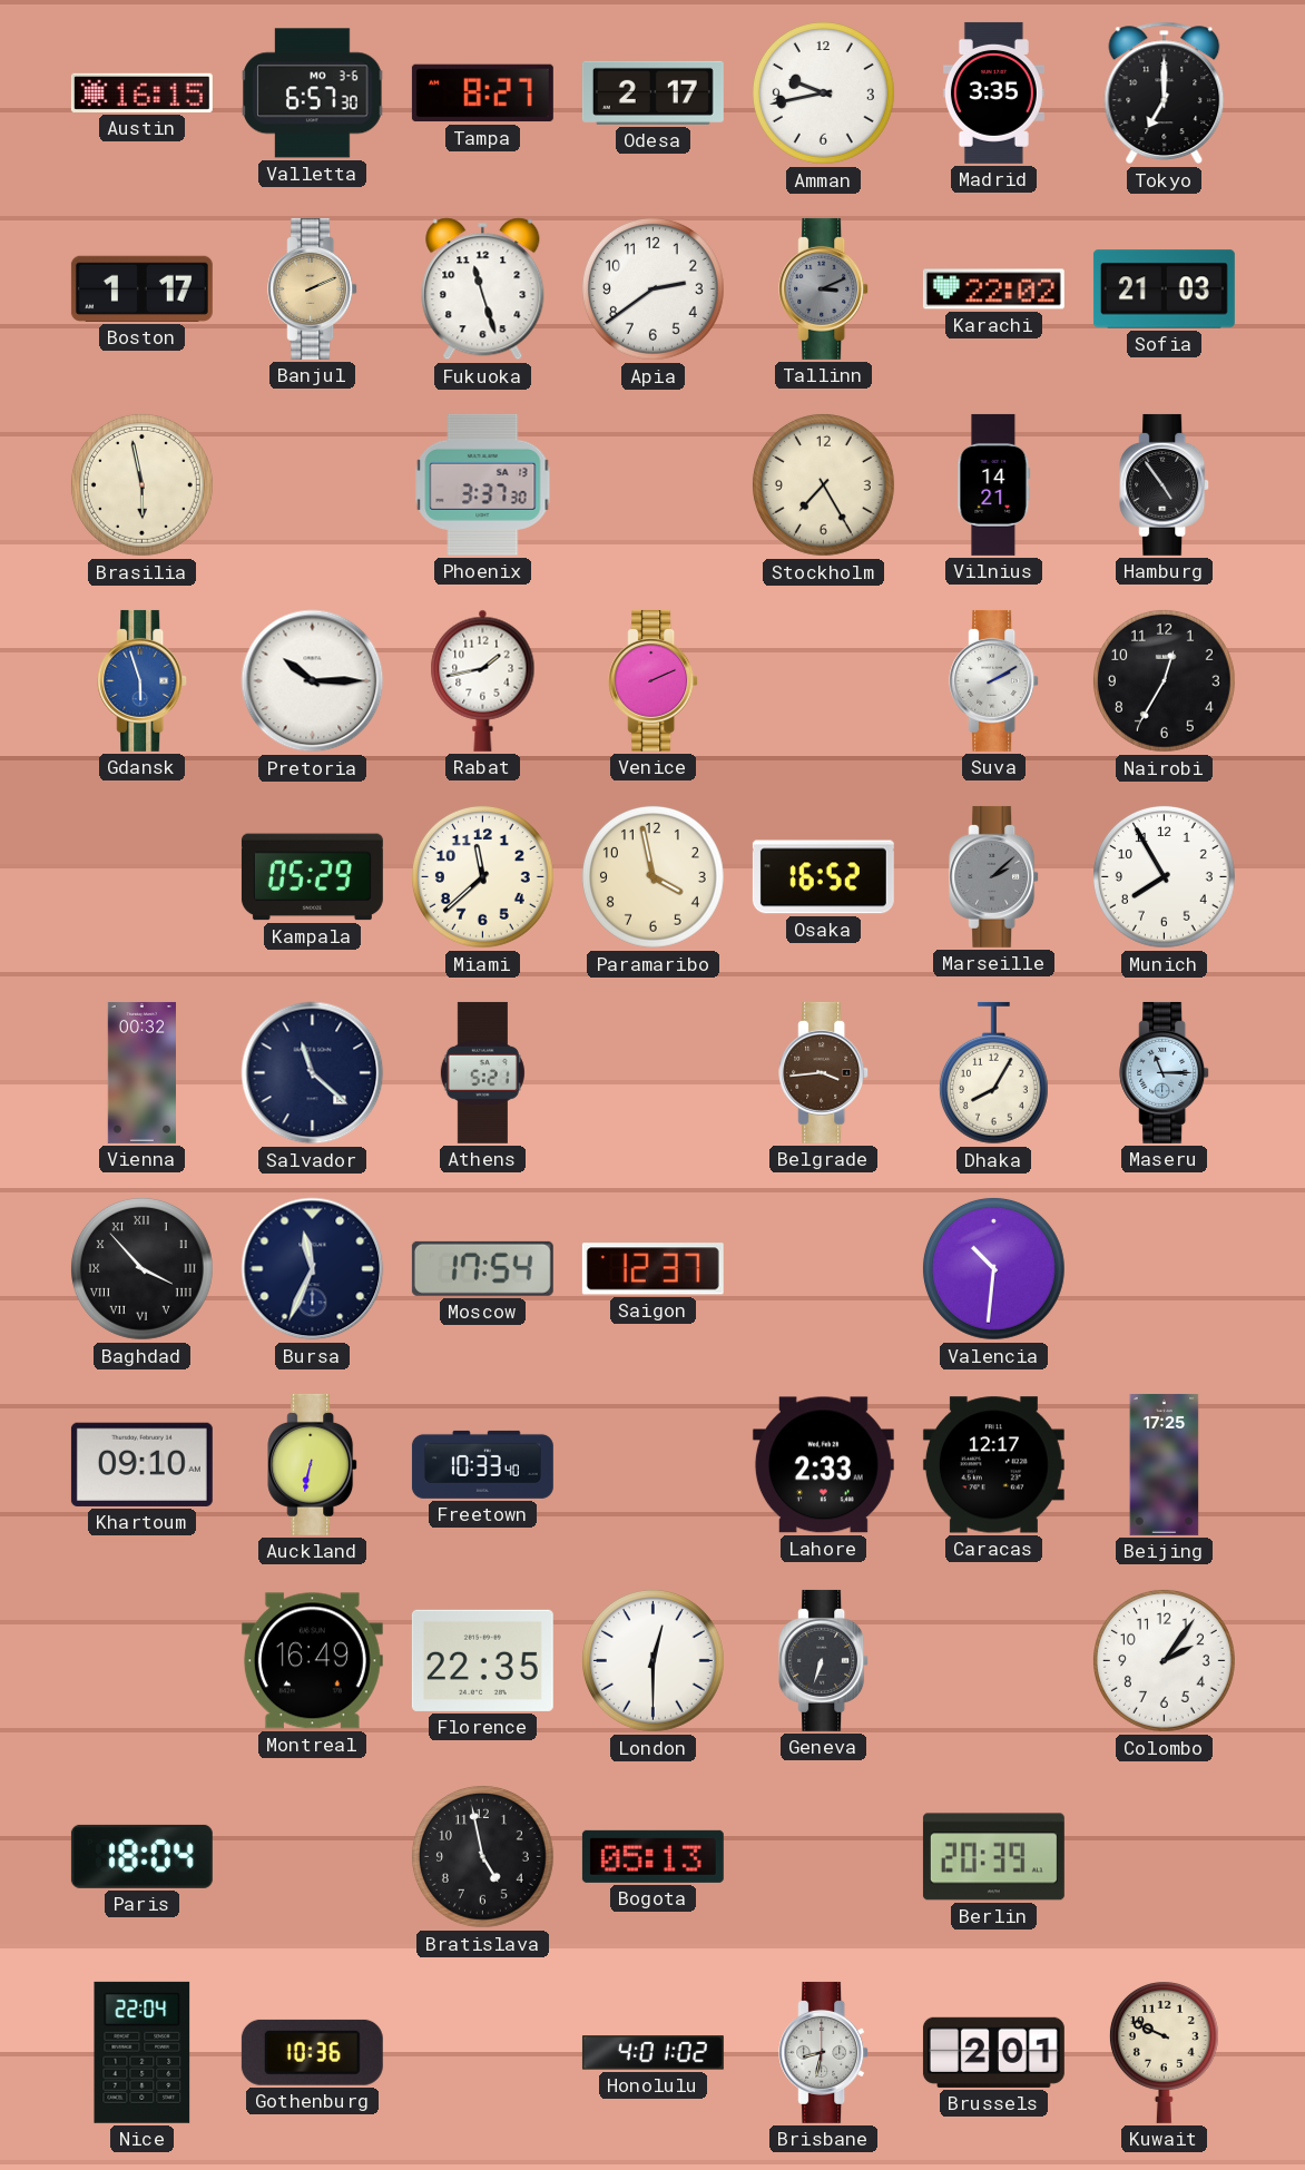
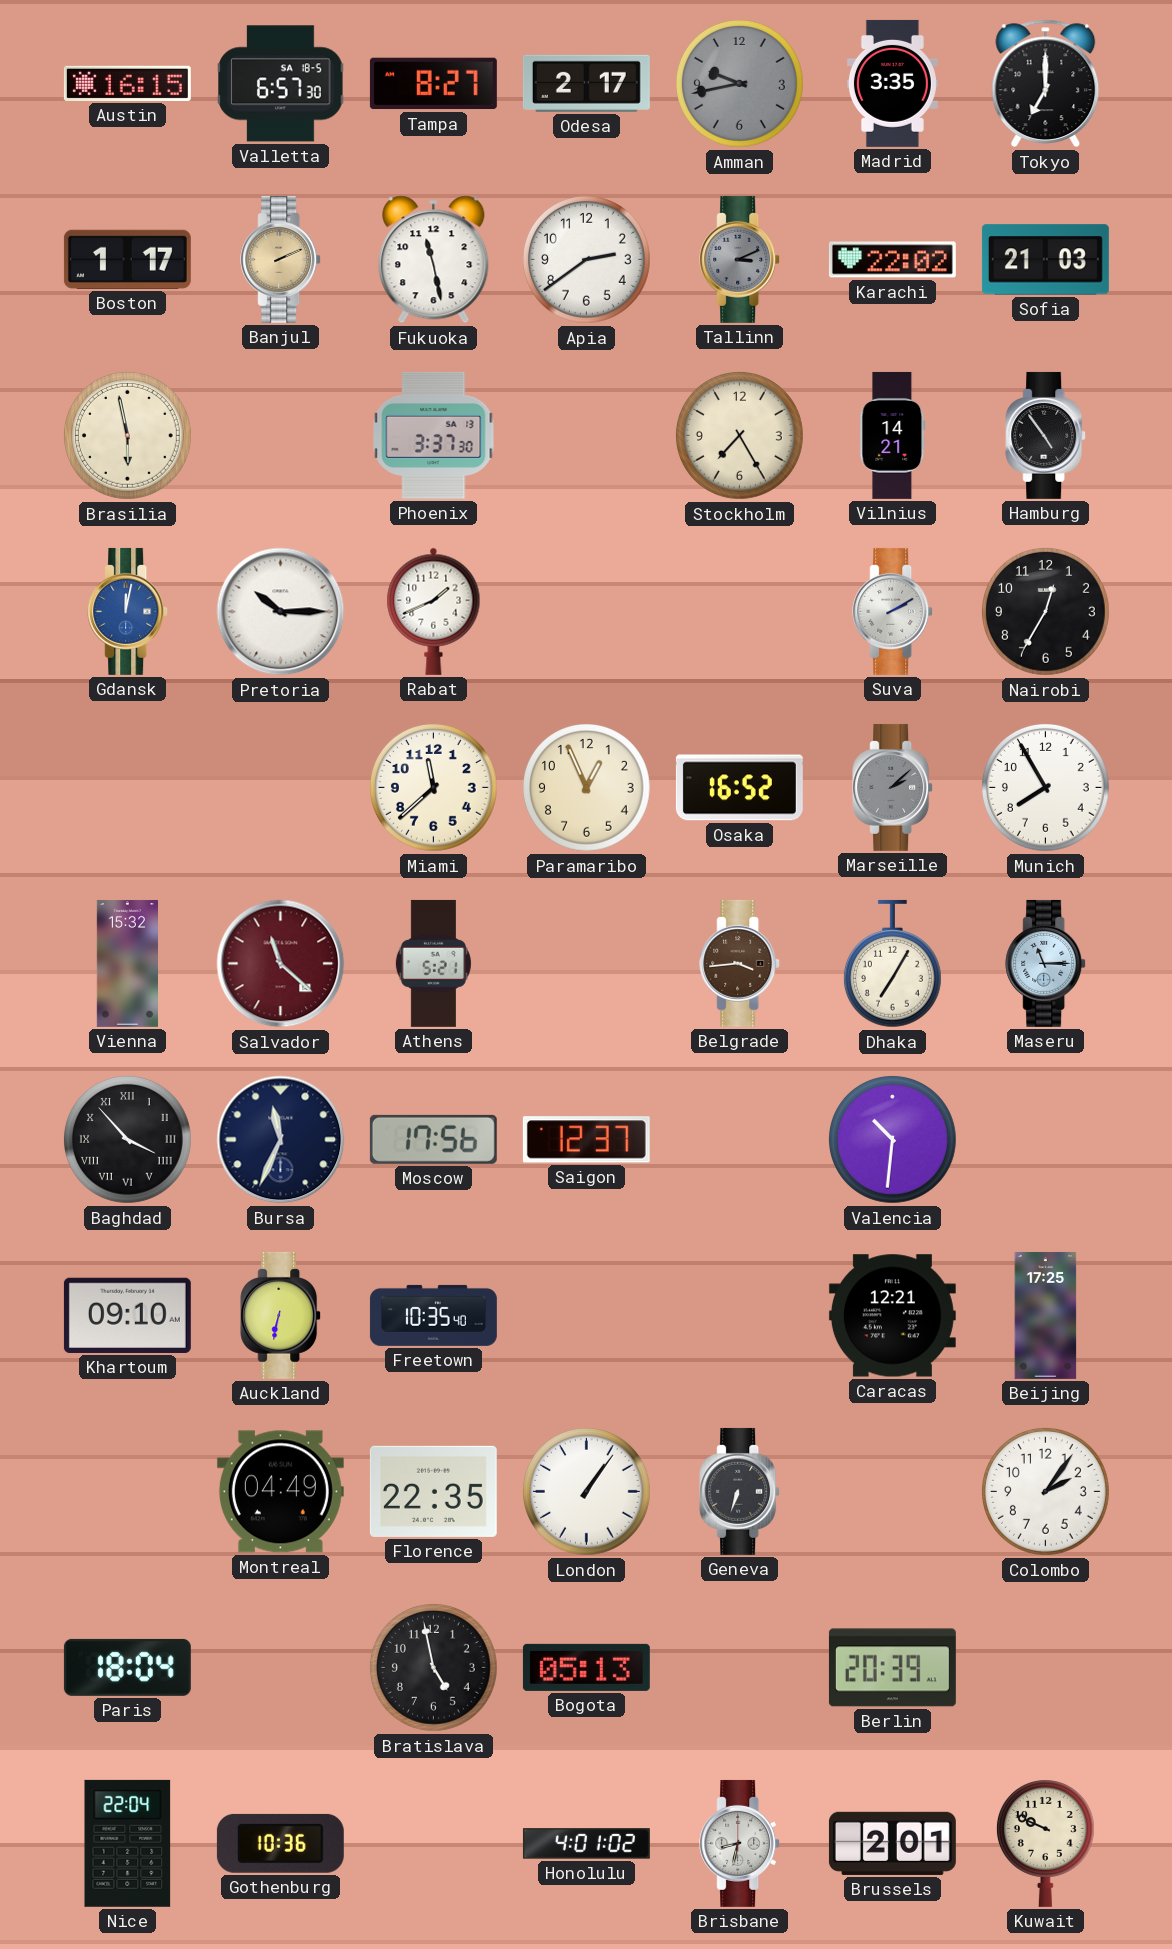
Valletta date: MO 3-6 -> SA 18-5
Amman dial: white -> grey
Fukuoka: 11:27 -> 11:28
Gdansk: 5:57 -> 12:02
Rabat: 1:43 -> 1:41
Venice: 2:11 -> none
Kampala: 05:29 -> none
Paramaribo: 3:58 -> 12:56
Vienna: 00:32 -> 15:32
Salvador dial: navy -> burgundy
Dhaka: 8:05 -> 7:05
Moscow: 17:54 -> 17:56
Freetown: 10:33 -> 10:35
Lahore: 2:33 -> none
Caracas: 12:17 -> 12:21
Montreal: 16:49 -> 04:49
London: 12:30 -> 1:06
